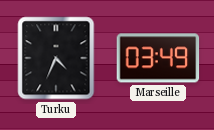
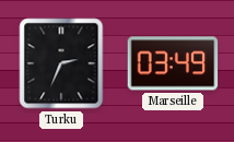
Turku: 4:34 -> 2:34
